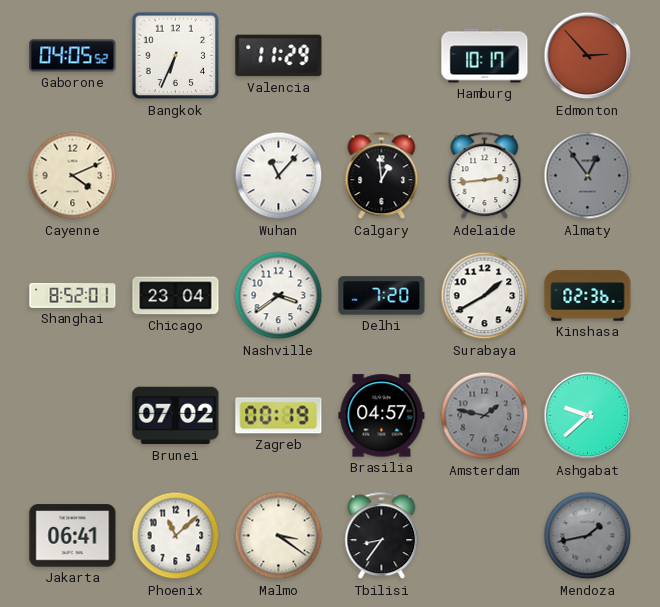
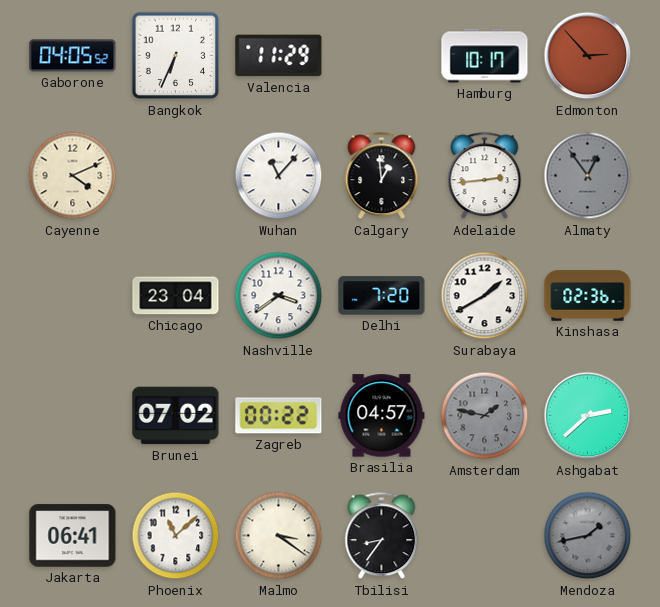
Shanghai: 8:52 -> none
Zagreb: 00:19 -> 00:22
Ashgabat: 9:38 -> 2:38
